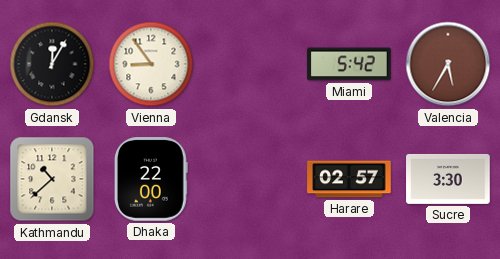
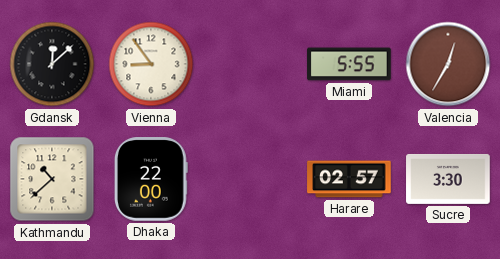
Gdansk: 12:05 -> 12:08
Miami: 5:42 -> 5:55
Valencia: 5:35 -> 12:35
